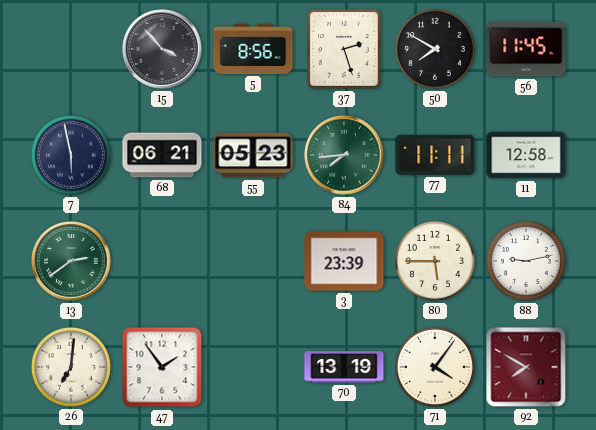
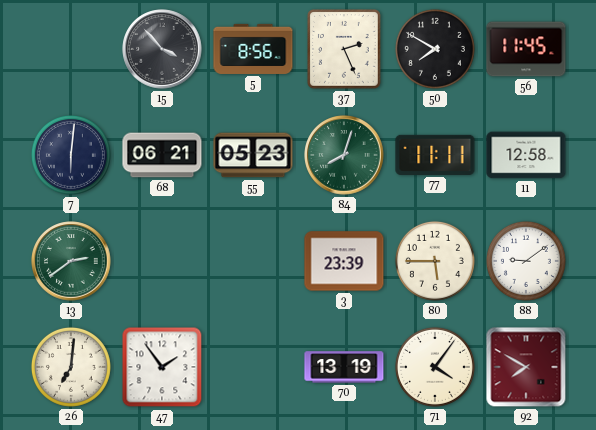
37: 2:27 -> 2:26
7: 5:58 -> 6:01
84: 7:44 -> 8:03
88: 9:13 -> 9:09
